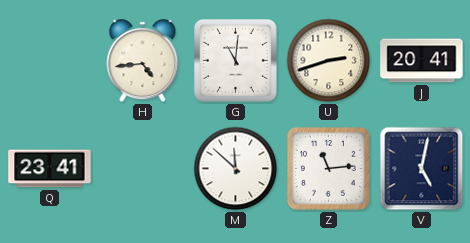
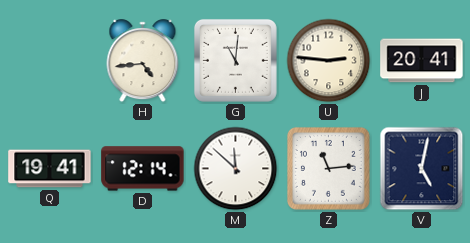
U: 2:42 -> 2:46
Q: 23:41 -> 19:41
D: none -> 12:14
